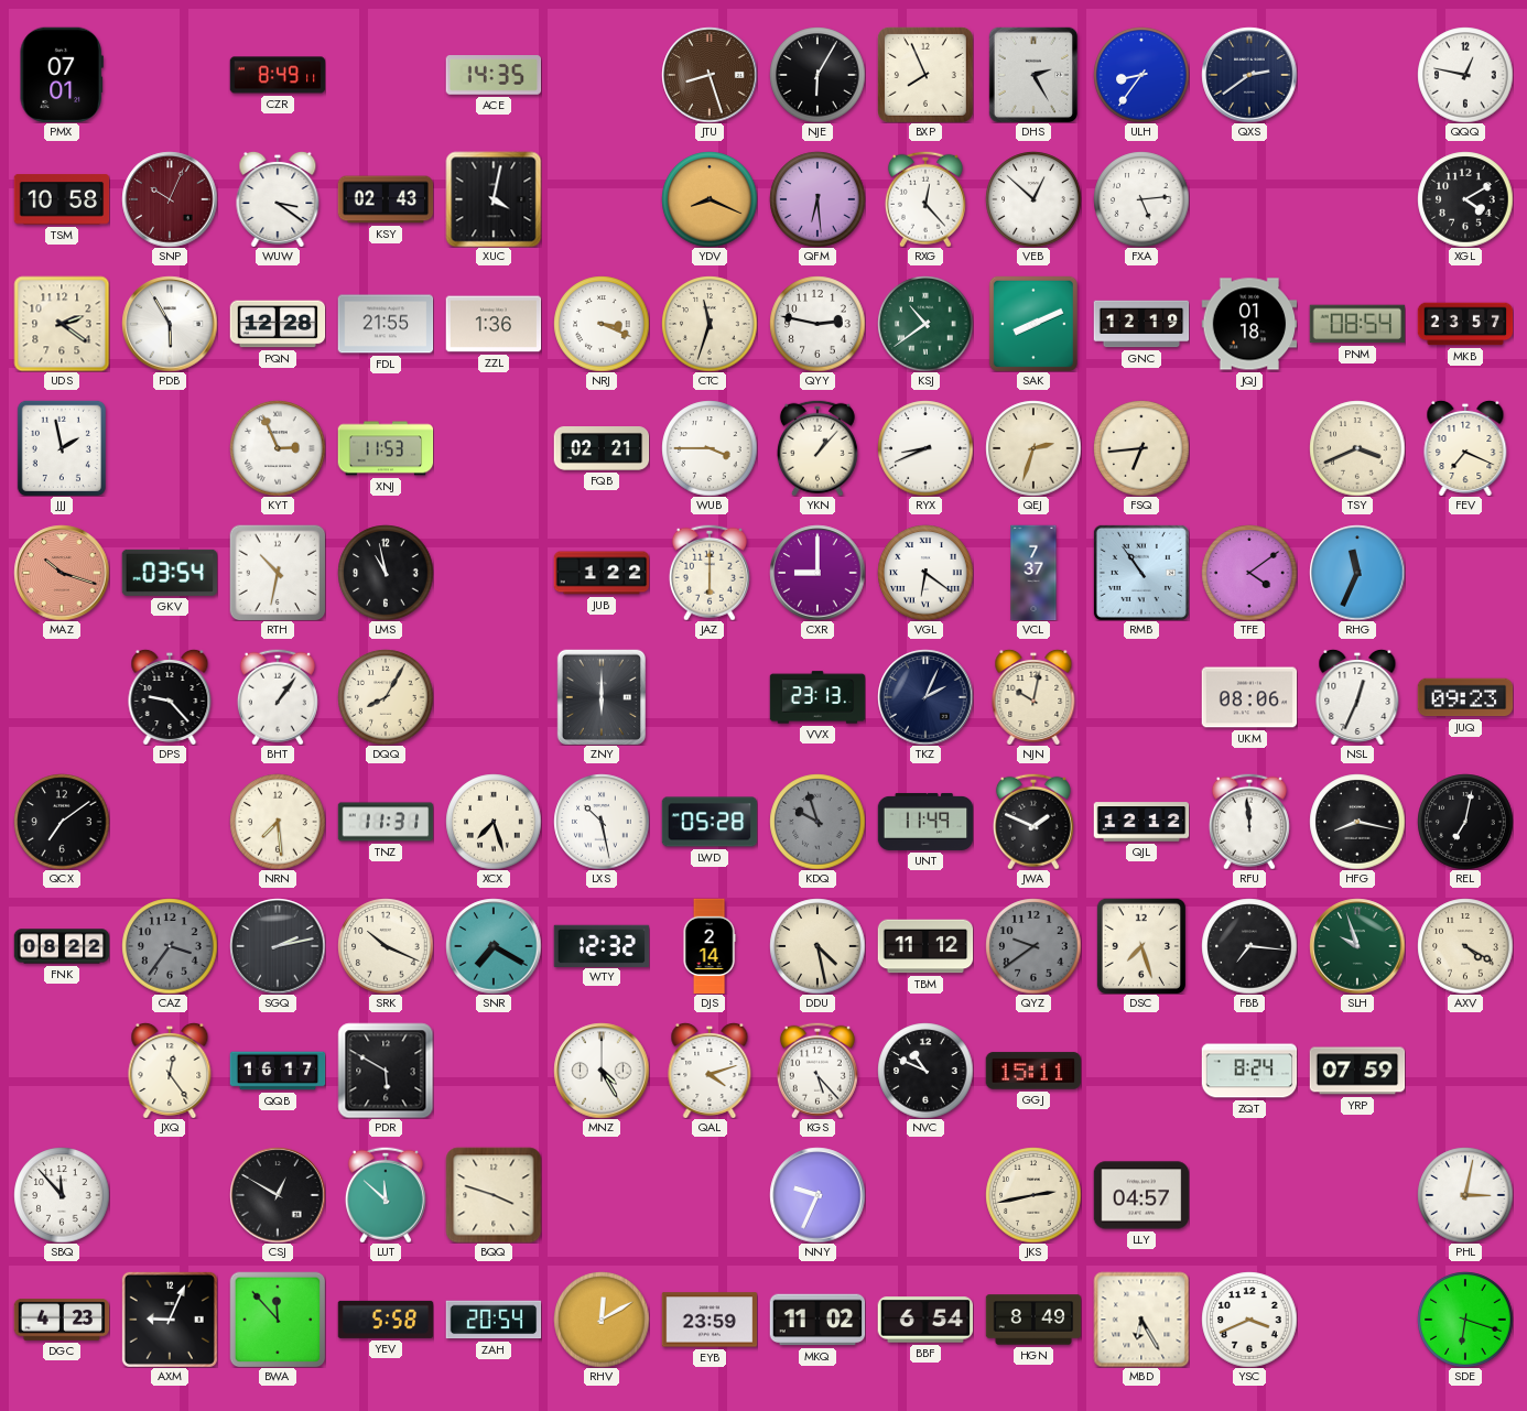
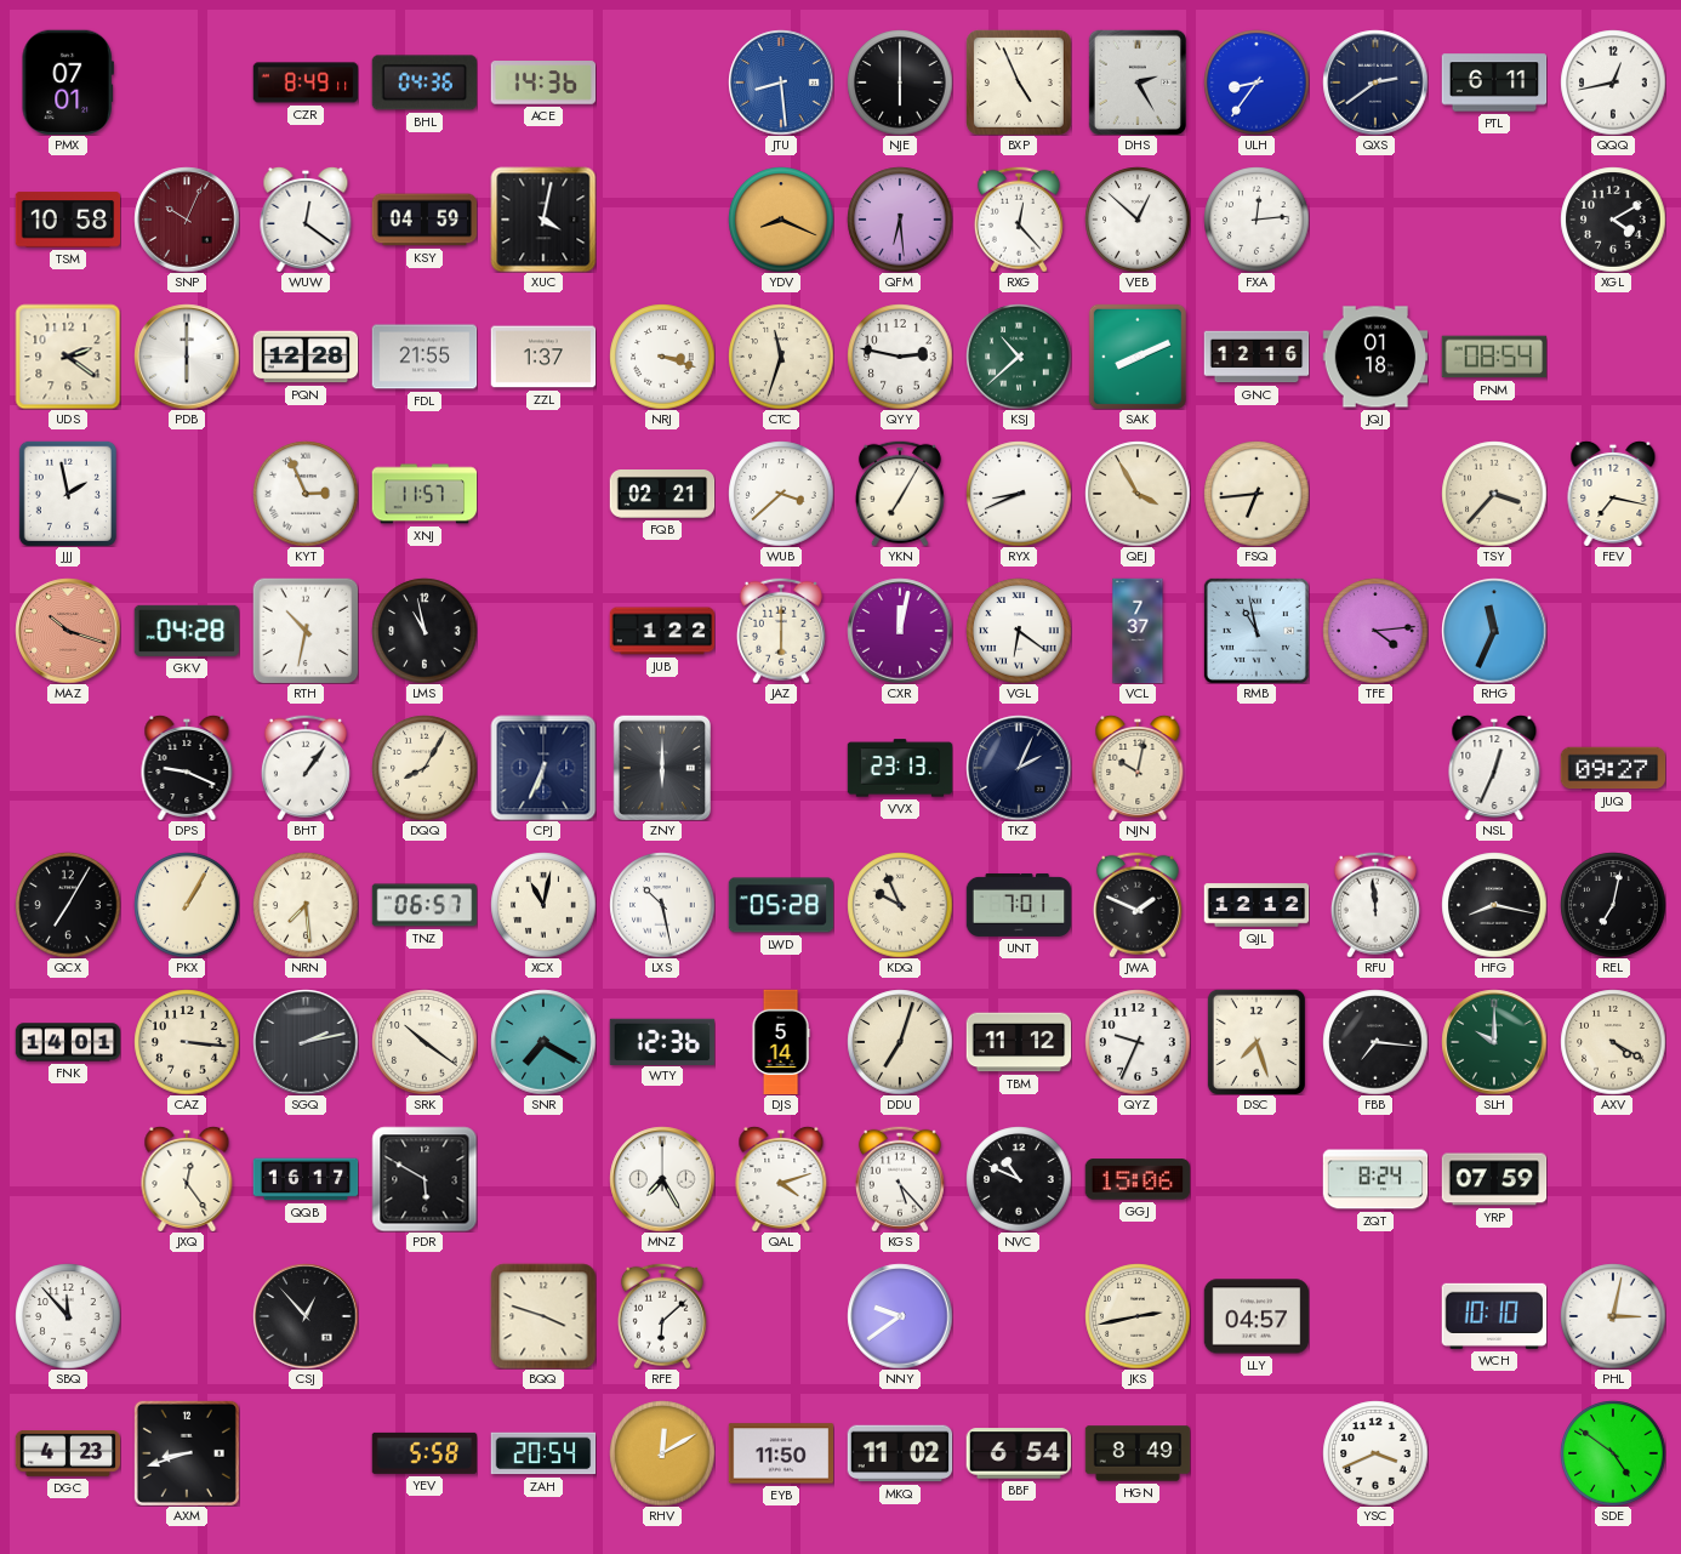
BHL: none -> 04:36
ACE: 14:35 -> 14:36
JTU: 8:27 -> 8:29
JTU dial: brown -> blue
NJE: 6:05 -> 6:00
BXP: 7:56 -> 4:56
PTL: none -> 6:11
QQQ: 12:47 -> 12:43
WUW: 3:21 -> 12:21
KSY: 02:43 -> 04:59
FXA: 5:14 -> 12:14
PDB: 5:55 -> 6:00
ZZL: 1:36 -> 1:37
NRJ: 3:19 -> 3:18
KSJ: 10:39 -> 10:38
GNC: 12:19 -> 12:16
MKB: 23:57 -> none
XNJ: 11:53 -> 11:57
WUB: 3:45 -> 3:38
YKN: 1:07 -> 7:05
QEJ: 2:33 -> 3:55
TSY: 3:41 -> 3:37
FEV: 7:19 -> 7:17
GKV: 03:54 -> 04:28
CXR: 9:00 -> 12:02
RMB: 10:54 -> 10:58
TFE: 4:09 -> 4:14
DPS: 9:23 -> 9:19
CPJ: none -> 6:34
UKM: 08:06 -> none
JUQ: 09:23 -> 09:27
QCX: 7:09 -> 7:05
PKX: none -> 1:05
TNZ: 11:31 -> 06:57
XCX: 7:27 -> 11:02
KDQ: 9:57 -> 9:56
KDQ dial: grey -> cream
UNT: 11:49 -> 7:01
FNK: 08:22 -> 14:01
CAZ: 3:36 -> 3:16
CAZ dial: grey -> cream
SRK: 10:19 -> 10:21
WTY: 12:32 -> 12:36
DJS: 2:14 -> 5:14
DDU: 4:28 -> 7:03
QYZ: 9:39 -> 9:34
QYZ dial: grey -> white
SLH: 9:57 -> 10:00
MNZ: 4:25 -> 7:25
GGJ: 15:11 -> 15:06
CSJ: 12:50 -> 12:53
LUT: 11:52 -> none
RFE: none -> 6:08
NNY: 9:34 -> 9:39
WCH: none -> 10:10
AXM: 9:04 -> 8:42
BWA: 11:53 -> none
EYB: 23:59 -> 11:50
MBD: 6:25 -> none
SDE: 6:18 -> 4:51
